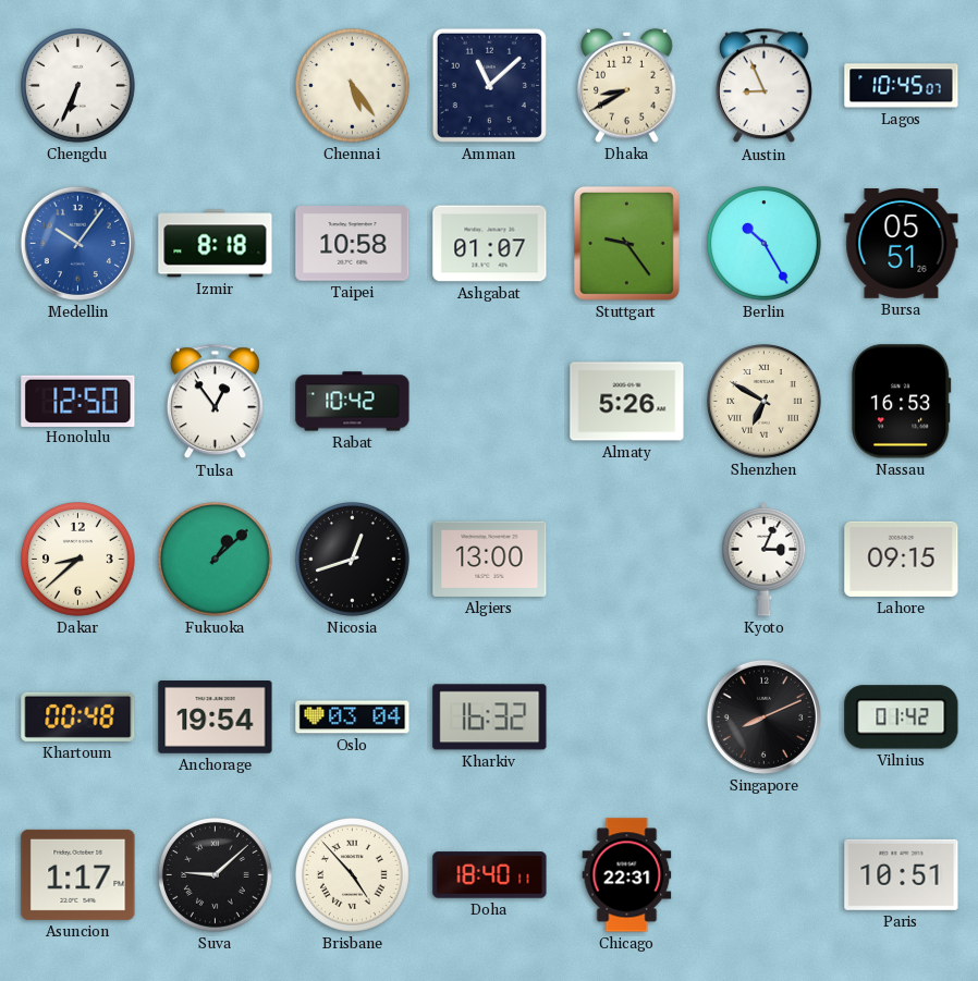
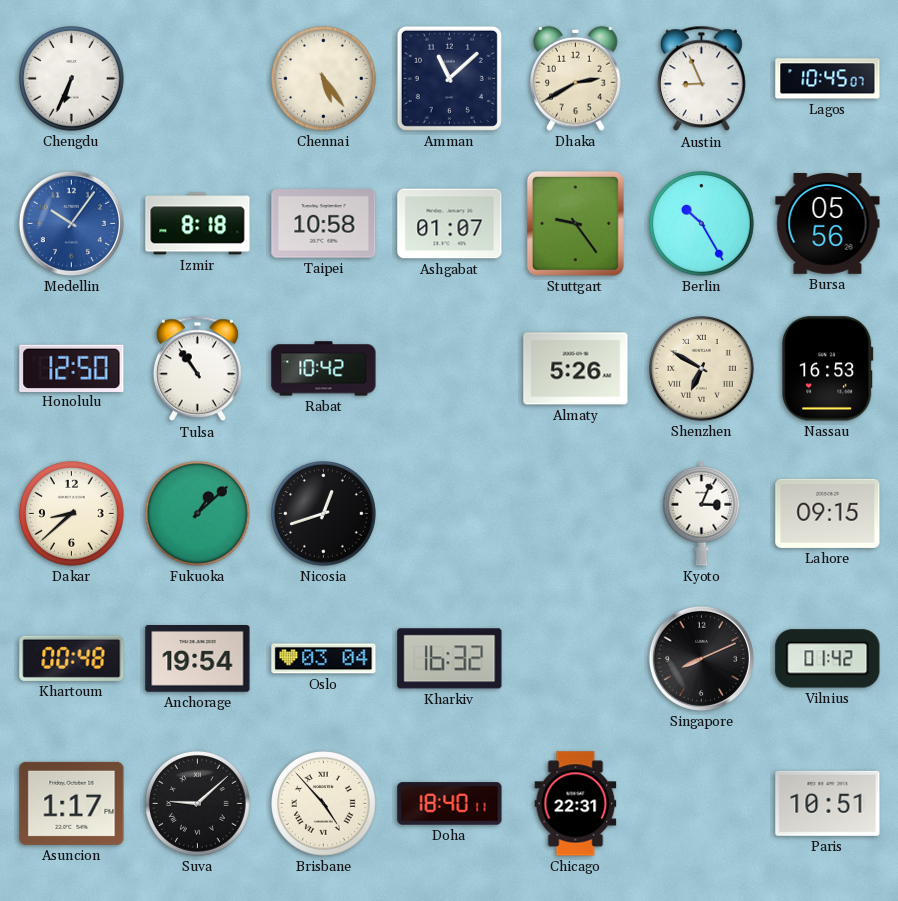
Dhaka: 8:40 -> 2:40
Bursa: 05:51 -> 05:56
Tulsa: 12:54 -> 10:54
Algiers: 13:00 -> none
